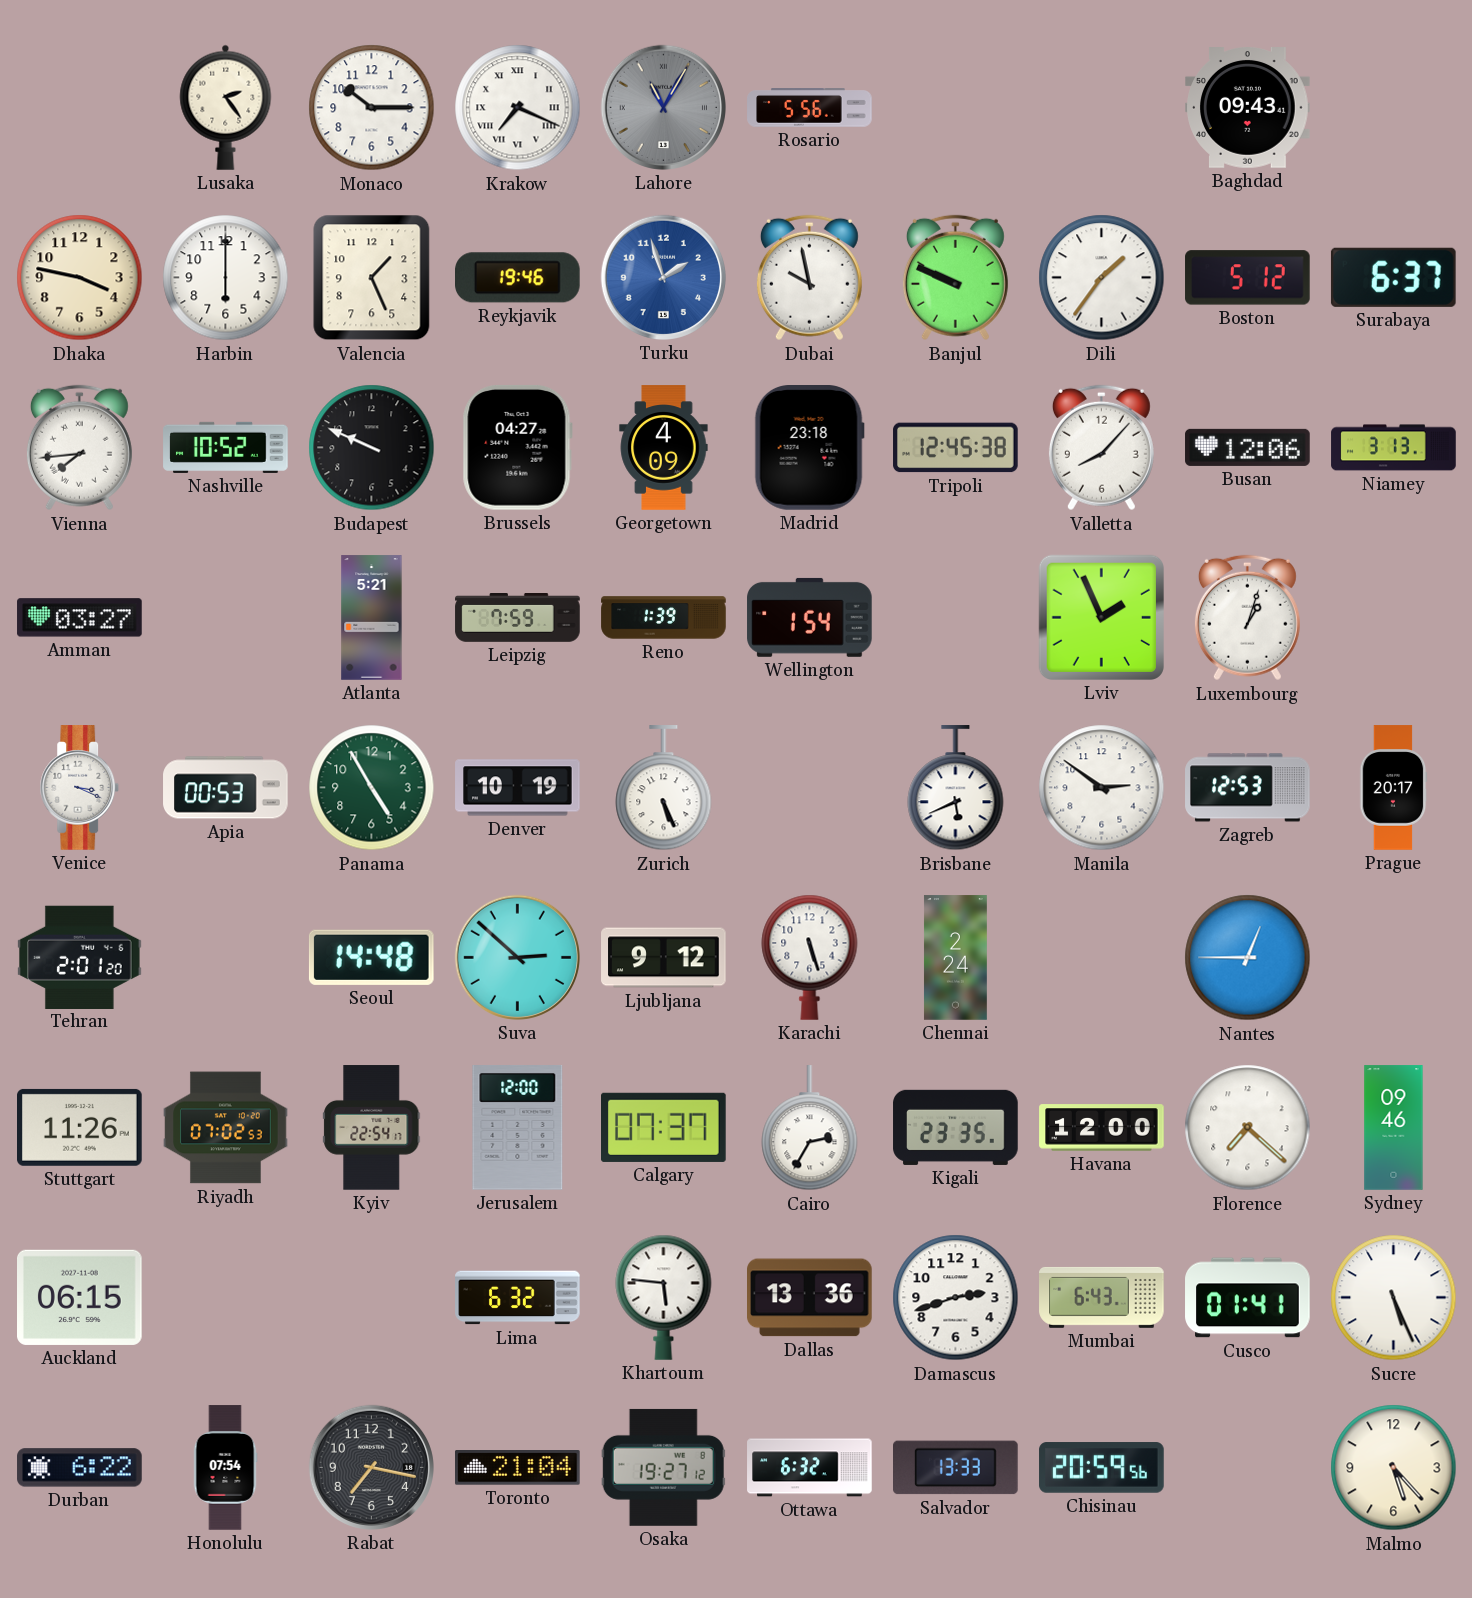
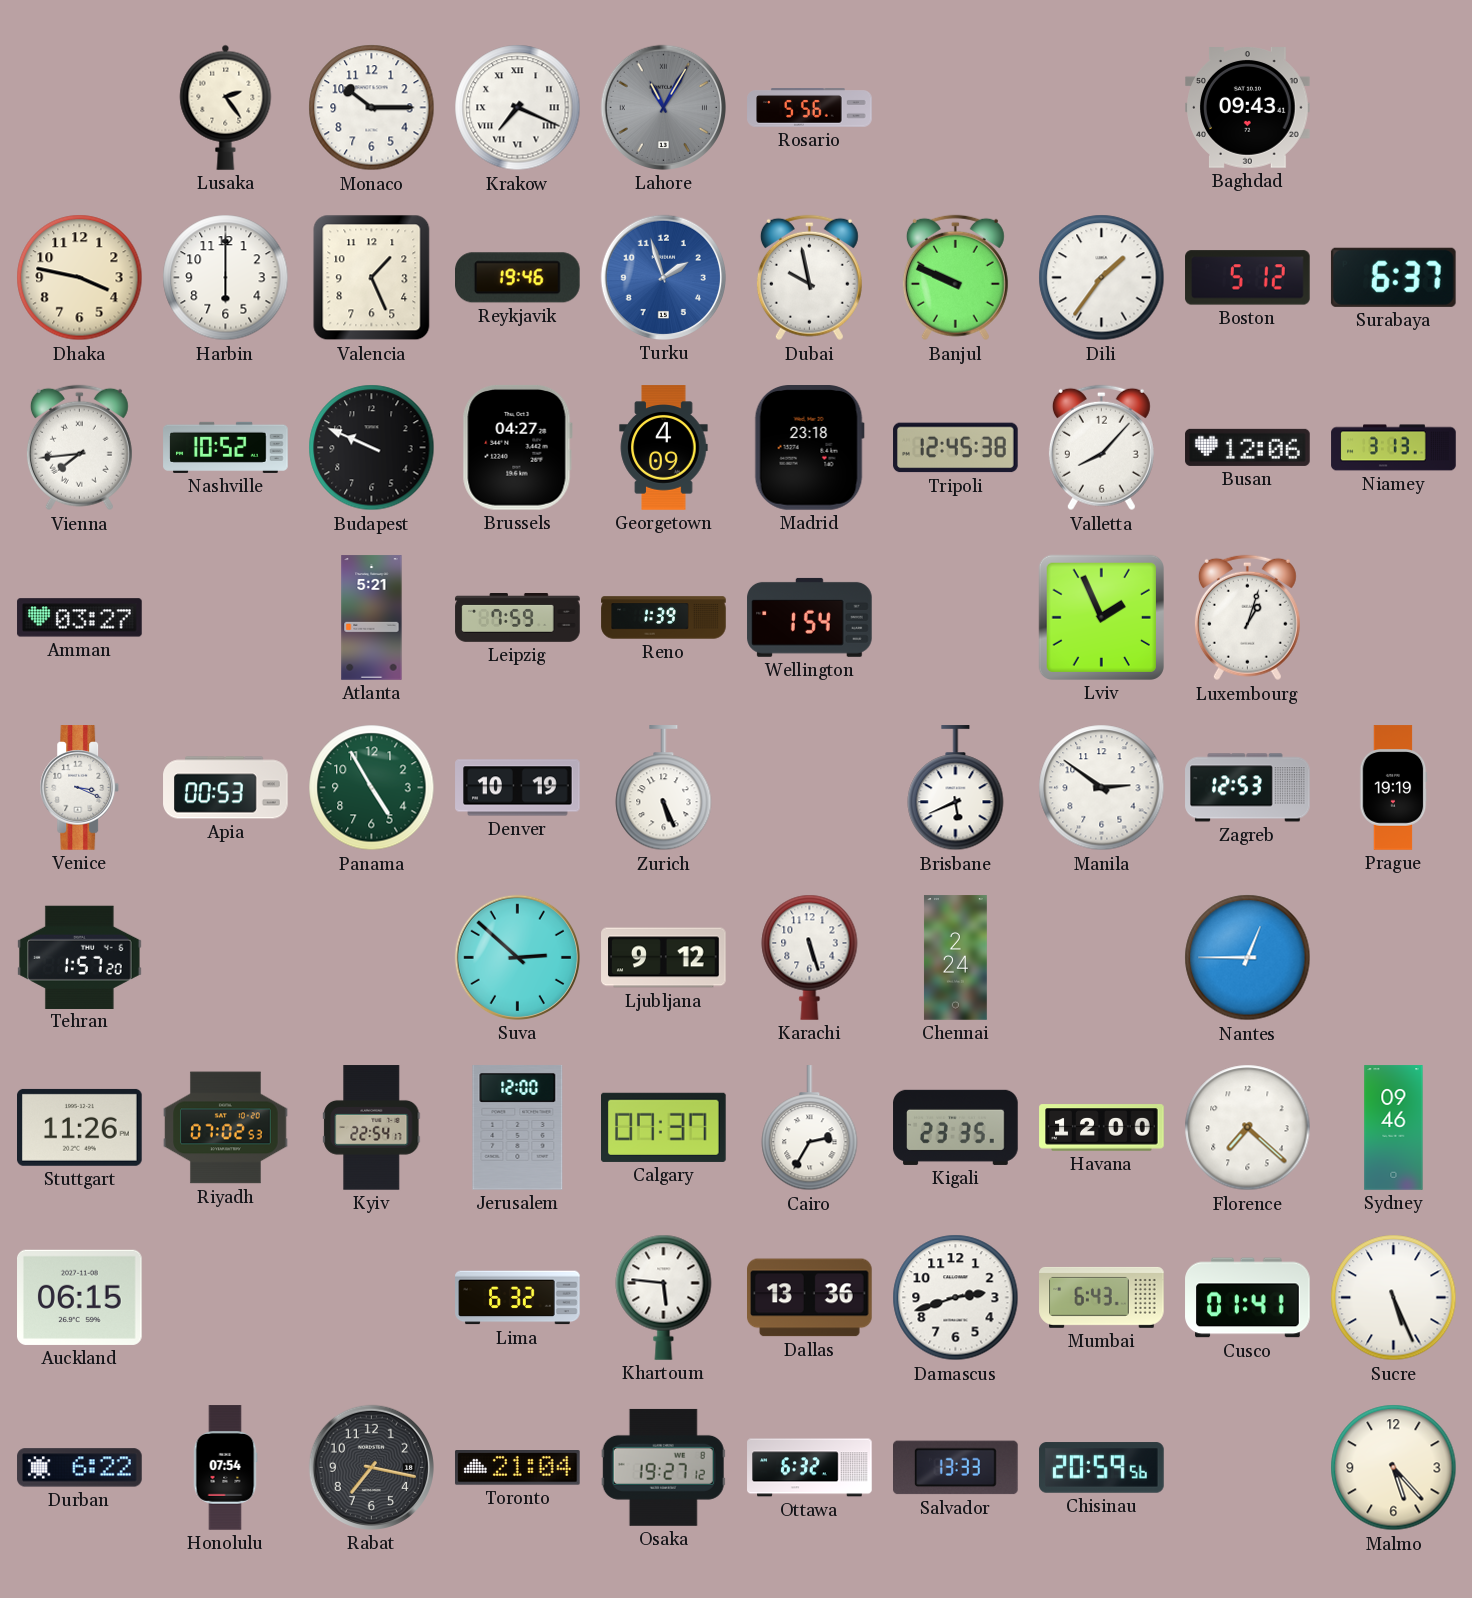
Prague: 20:17 -> 19:19
Tehran: 2:01 -> 1:57
Seoul: 14:48 -> none
